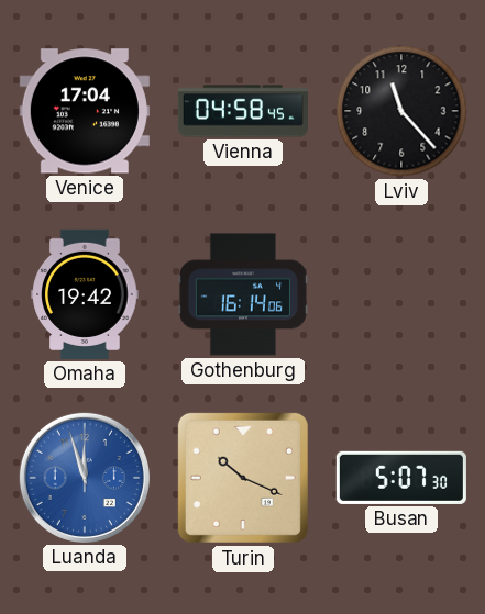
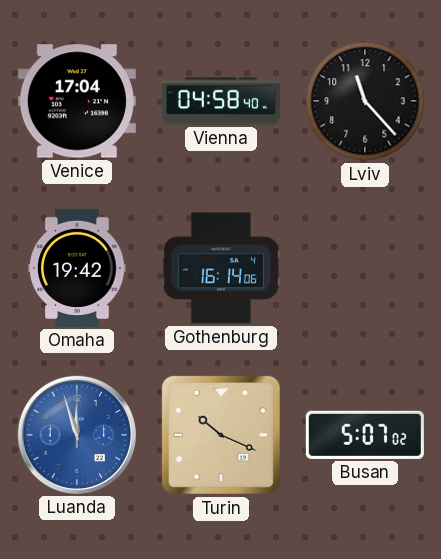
Vienna: 04:58:45 -> 04:58:40
Busan: 5:07:30 -> 5:07:02
